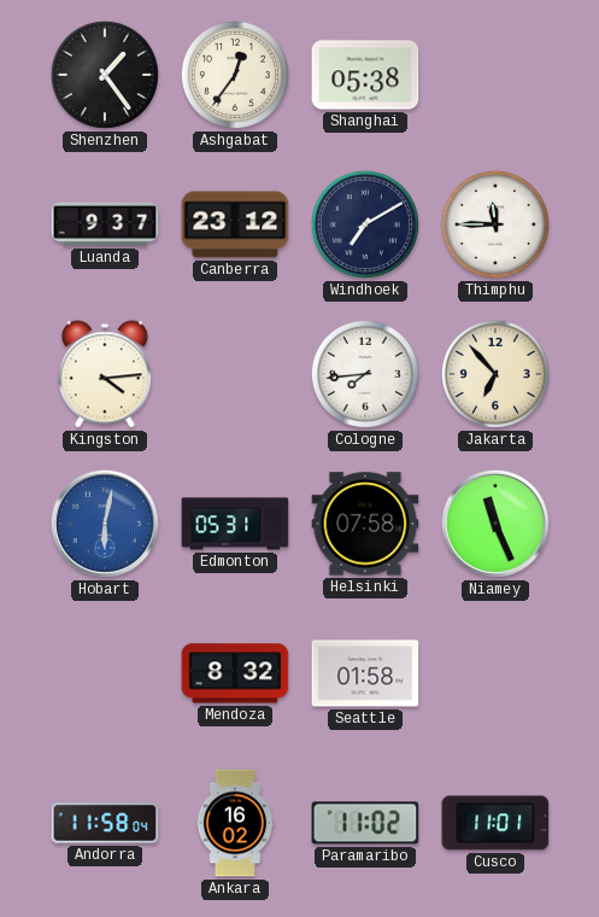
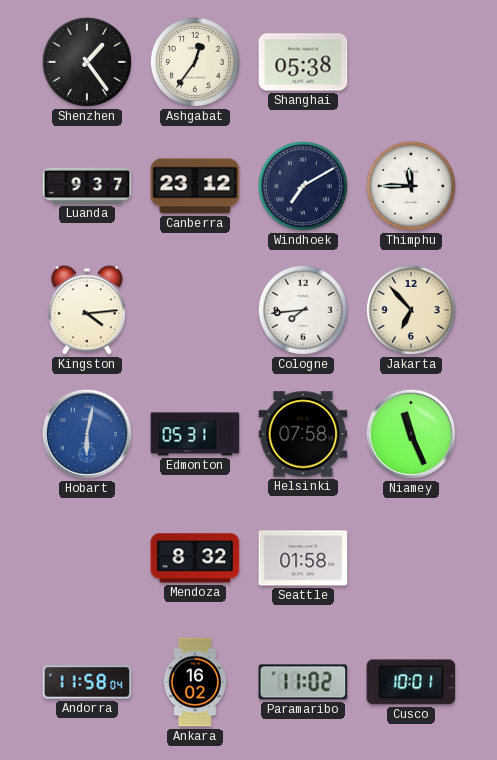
Cusco: 11:01 -> 10:01
